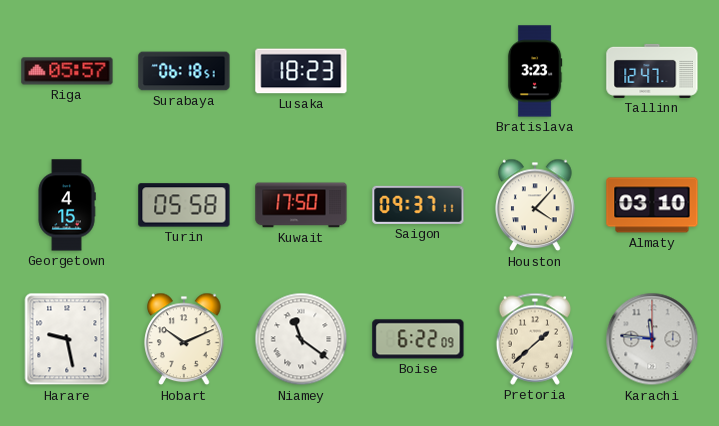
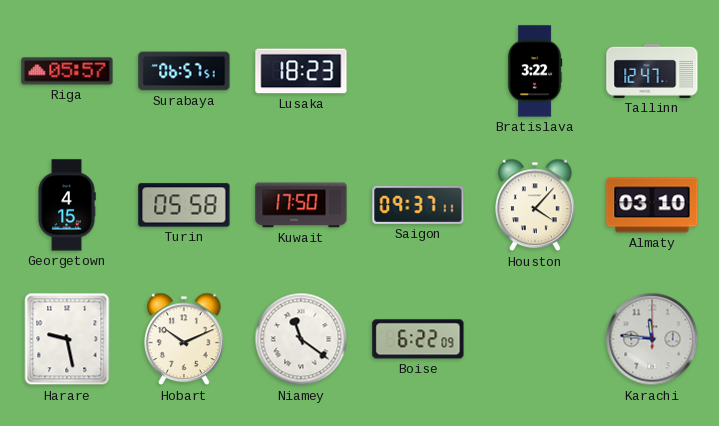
Surabaya: 06:18 -> 06:57
Bratislava: 3:23 -> 3:22
Pretoria: 1:38 -> none
